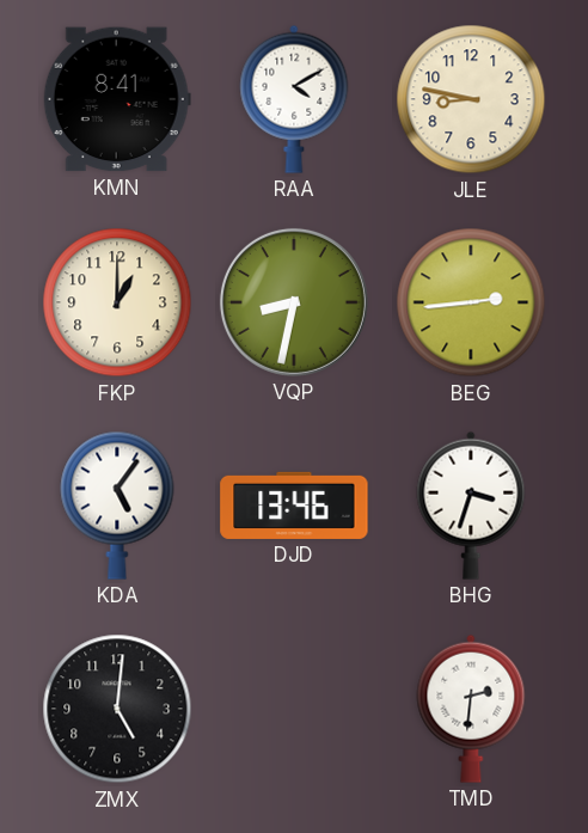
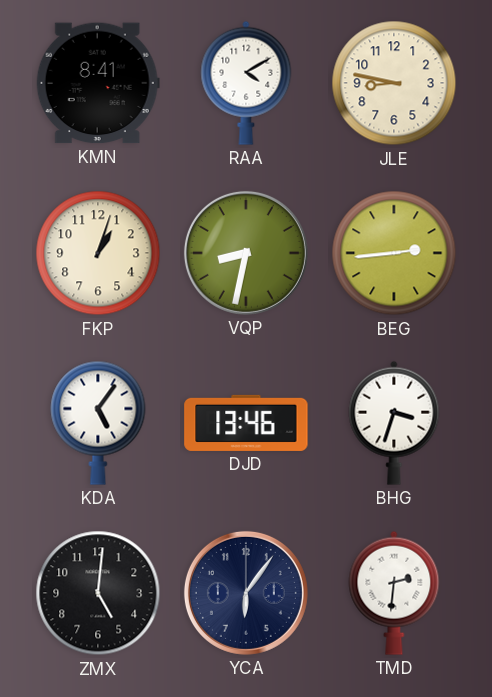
FKP: 1:00 -> 1:03
YCA: none -> 6:06
